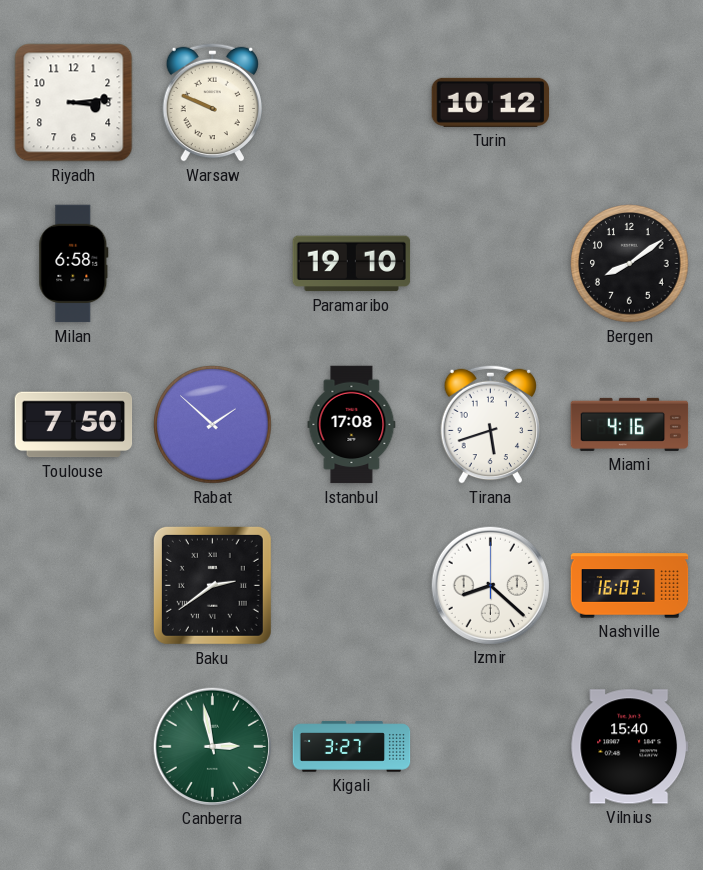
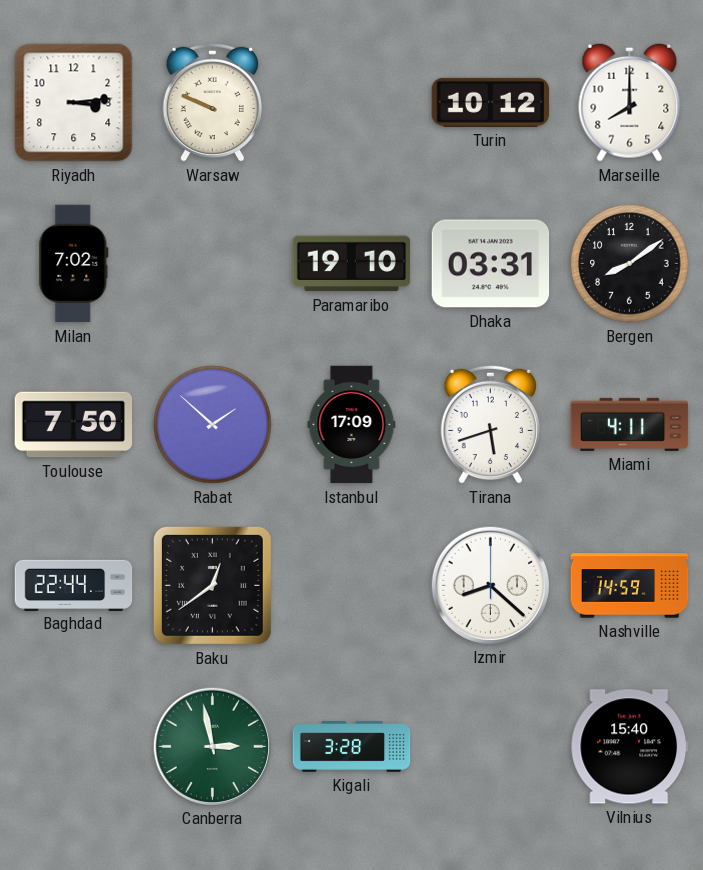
Marseille: none -> 8:00
Milan: 6:58 -> 7:02
Dhaka: none -> 03:31
Istanbul: 17:08 -> 17:09
Miami: 4:16 -> 4:11
Baghdad: none -> 22:44
Baku: 2:39 -> 12:39
Nashville: 16:03 -> 14:59
Kigali: 3:27 -> 3:28
